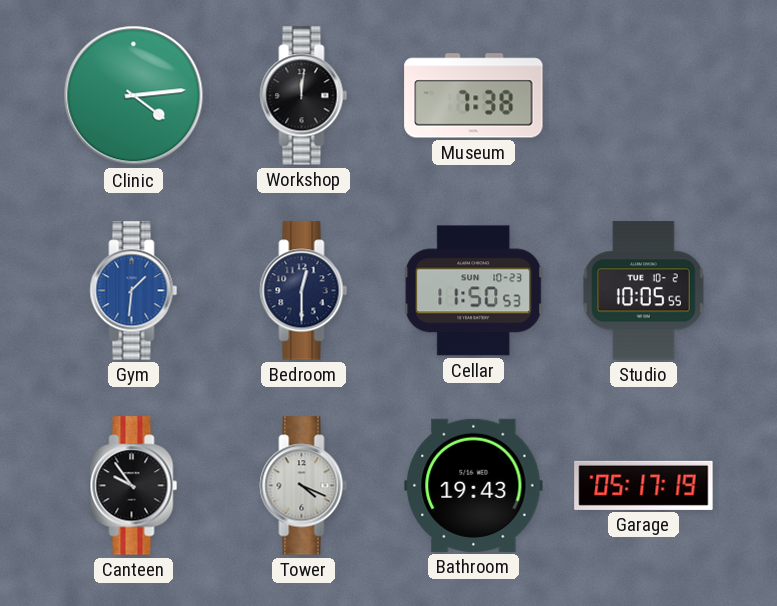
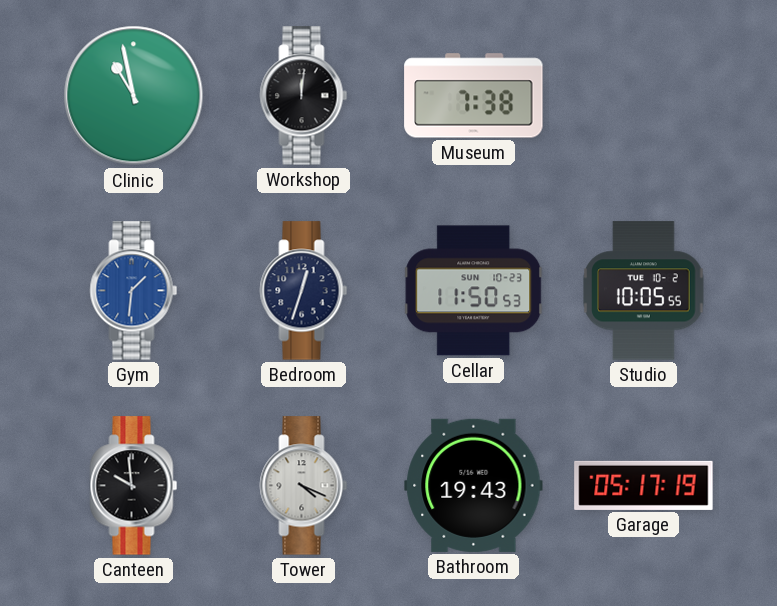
Clinic: 4:14 -> 10:58
Bedroom: 12:30 -> 12:33
Canteen: 9:54 -> 9:59
